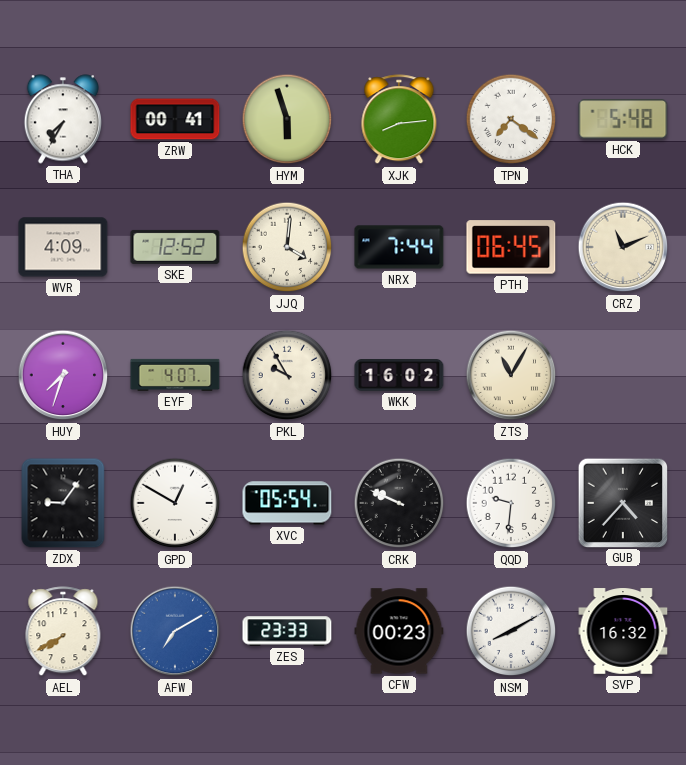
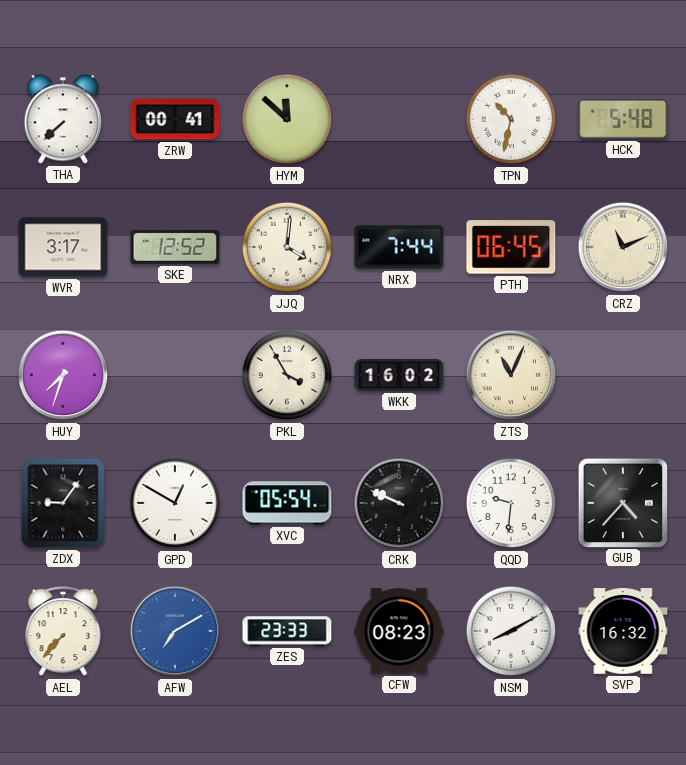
THA: 7:35 -> 7:38
HYM: 5:57 -> 11:52
XJK: 8:14 -> none
TPN: 7:21 -> 10:32
WVR: 4:09 -> 3:17
EYF: 4:07 -> none
PKL: 9:55 -> 3:55
ZTS: 11:05 -> 11:04
AEL: 7:40 -> 7:37
CFW: 00:23 -> 08:23
